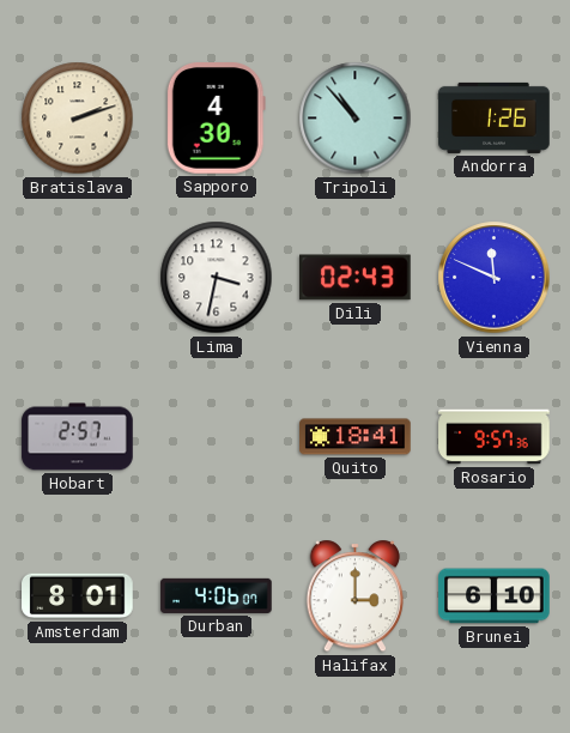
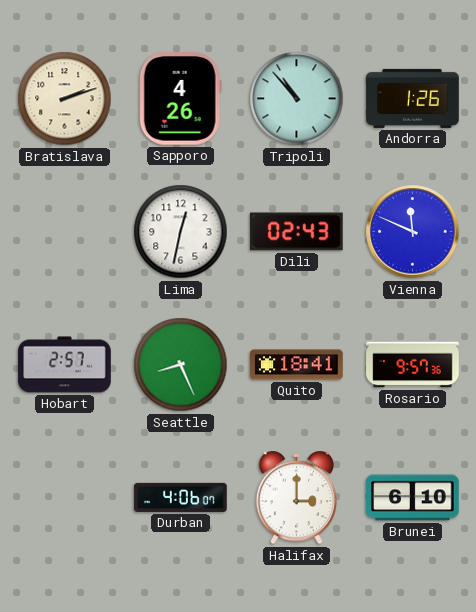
Sapporo: 4:30 -> 4:26
Lima: 3:32 -> 12:32
Seattle: none -> 8:26
Amsterdam: 8:01 -> none
